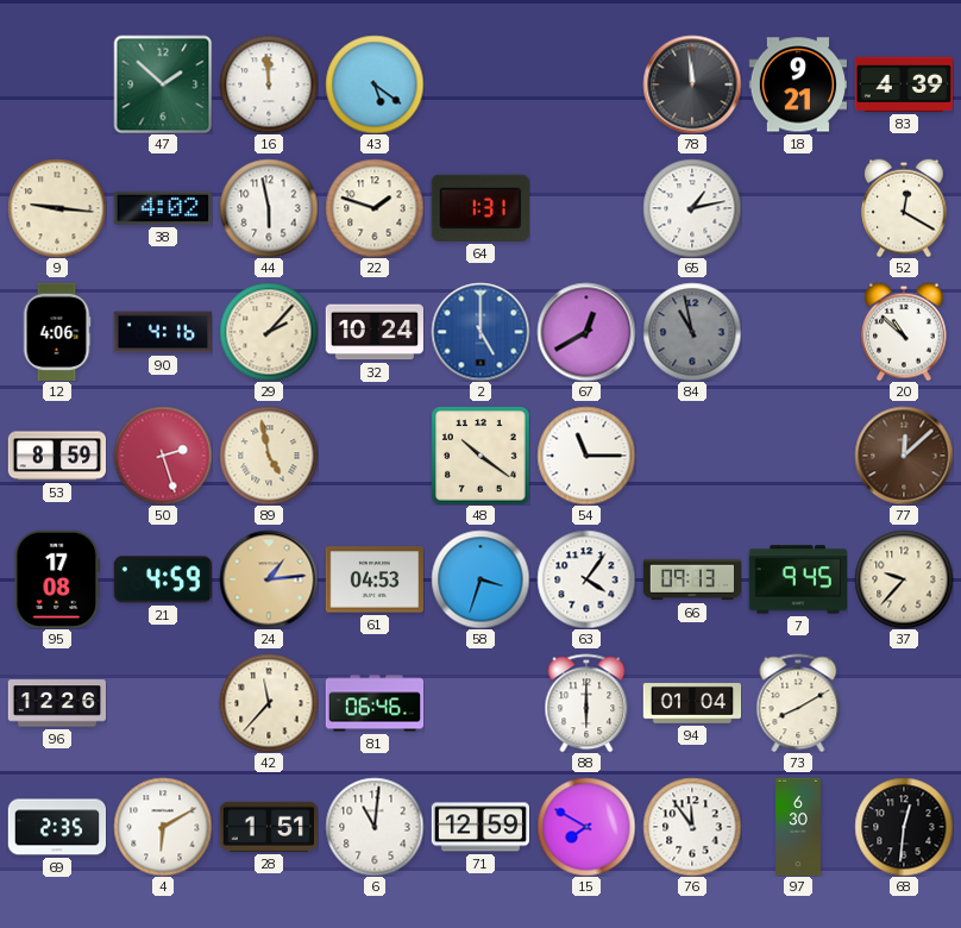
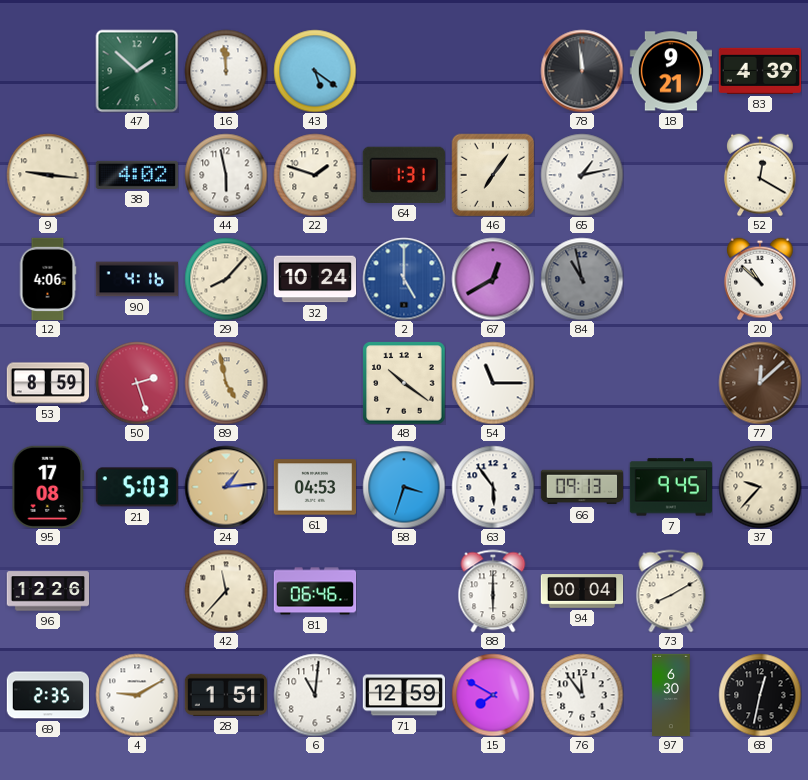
46: none -> 7:06
29: 2:07 -> 8:07
21: 4:59 -> 5:03
63: 4:06 -> 5:54
94: 01:04 -> 00:04
4: 6:10 -> 9:10
68: 12:31 -> 12:32
